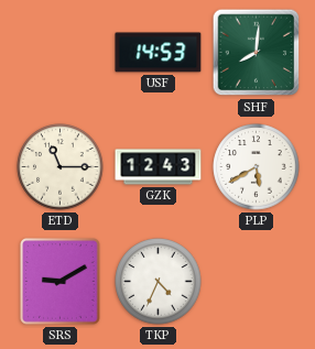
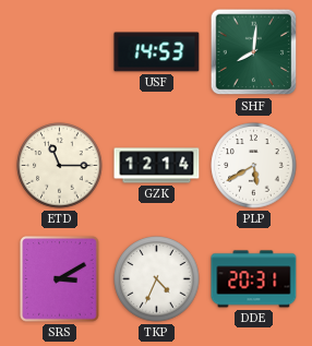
GZK: 12:43 -> 12:14
SRS: 9:10 -> 3:10
DDE: none -> 20:31
